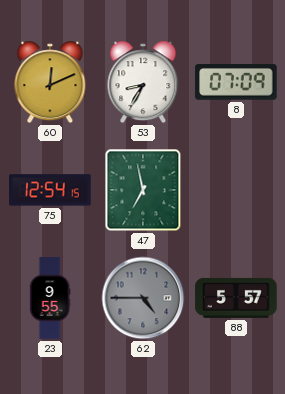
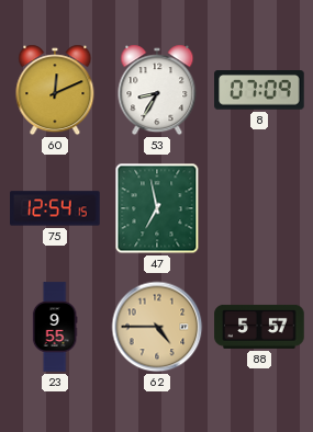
62 dial: grey -> champagne
